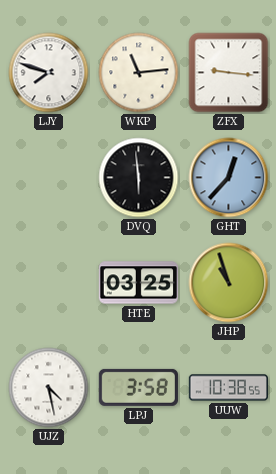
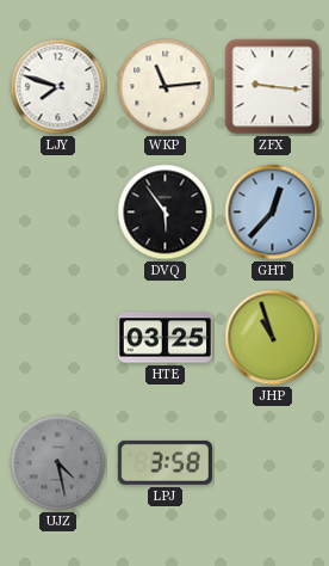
DVQ: 5:59 -> 5:54
UJZ dial: white -> grey
UUW: 10:38 -> none
